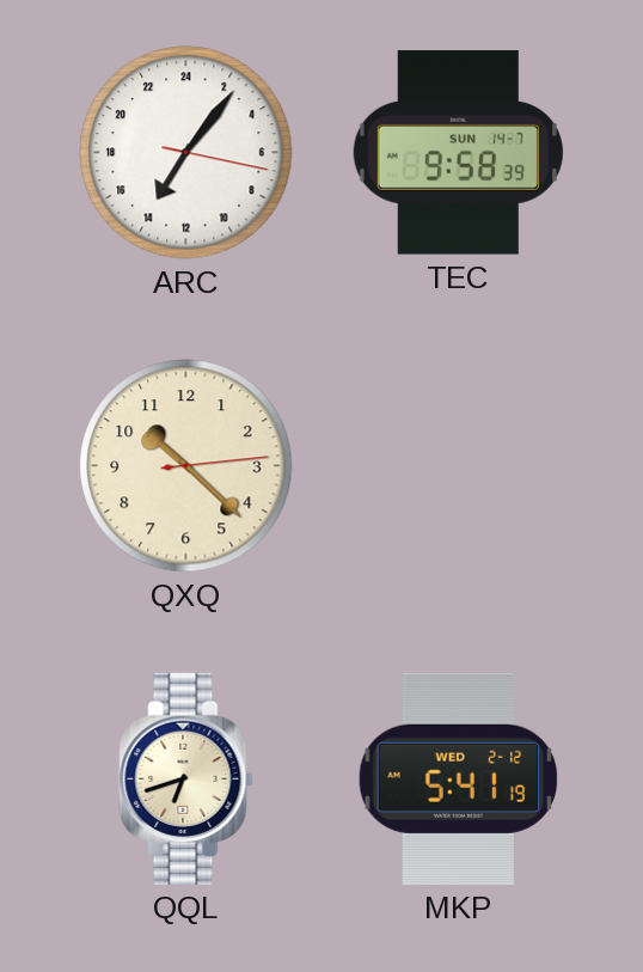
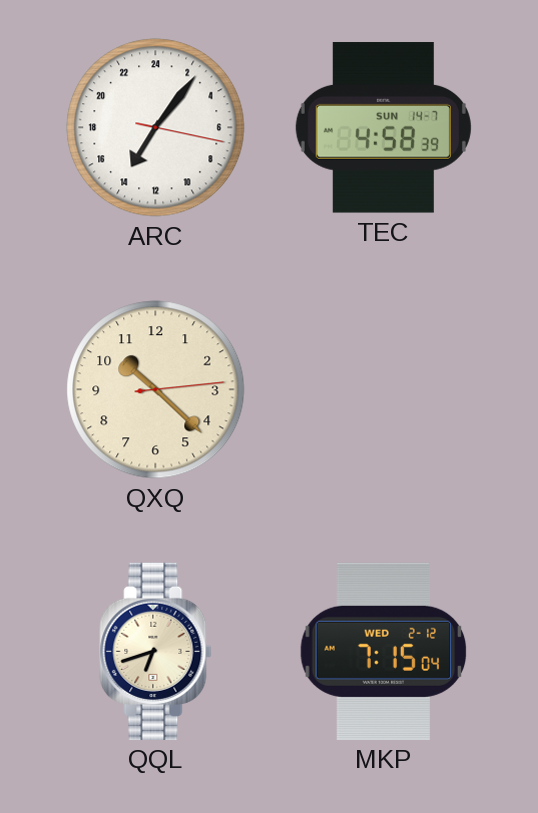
TEC: 9:58 -> 4:58
MKP: 5:41 -> 7:15
